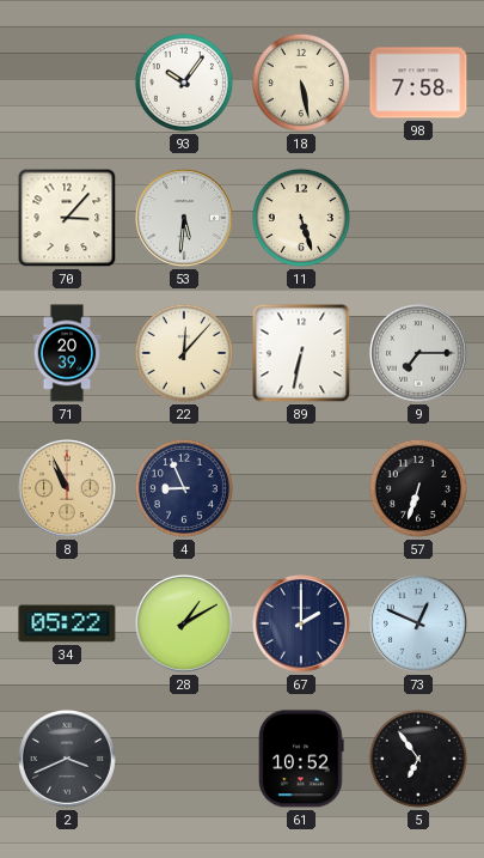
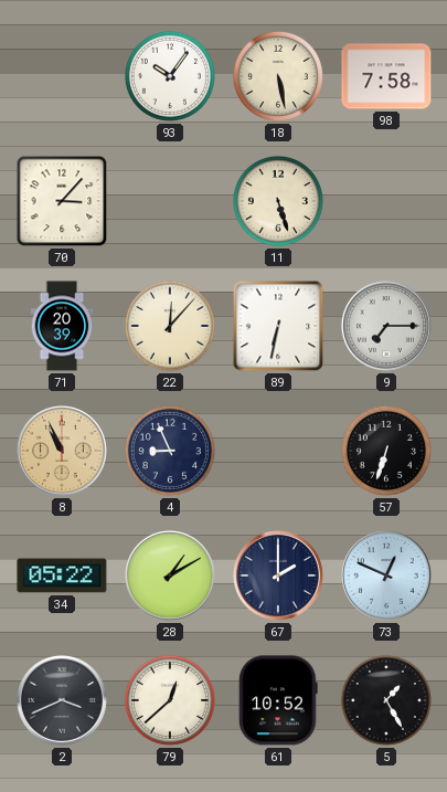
53: 5:31 -> none
79: none -> 12:38
5: 6:54 -> 1:25
